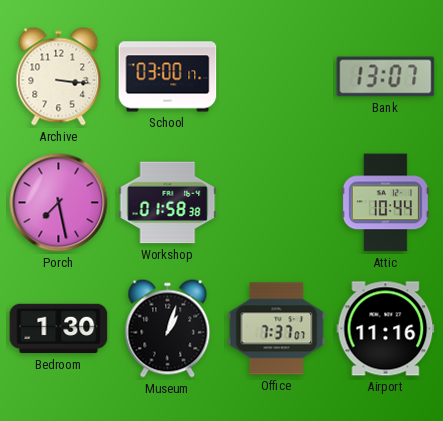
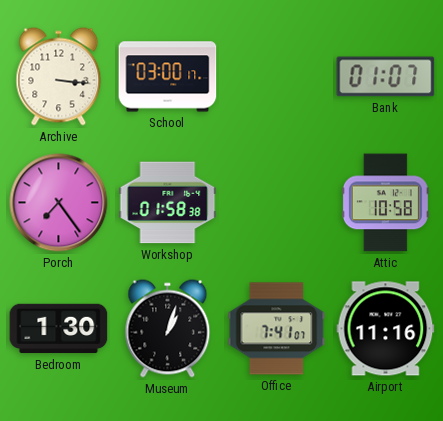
Bank: 13:07 -> 01:07
Porch: 7:28 -> 7:24
Attic: 10:44 -> 10:58
Office: 7:37 -> 7:41
